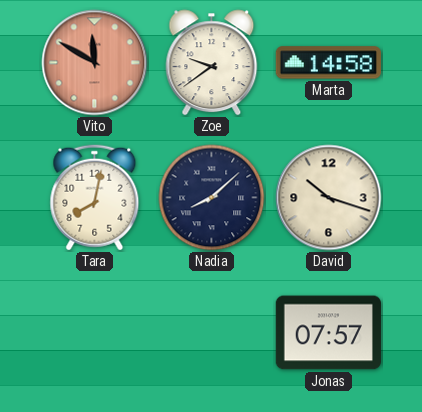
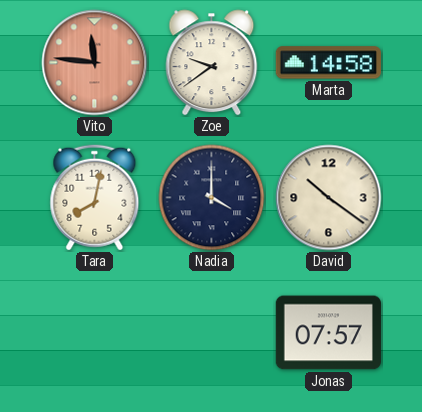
Vito: 11:50 -> 11:46
Nadia: 8:08 -> 4:00
David: 10:18 -> 10:21
